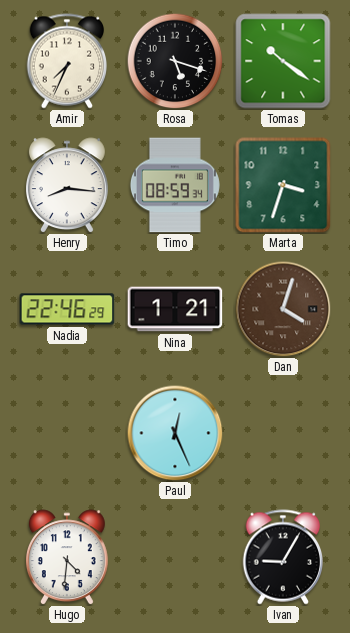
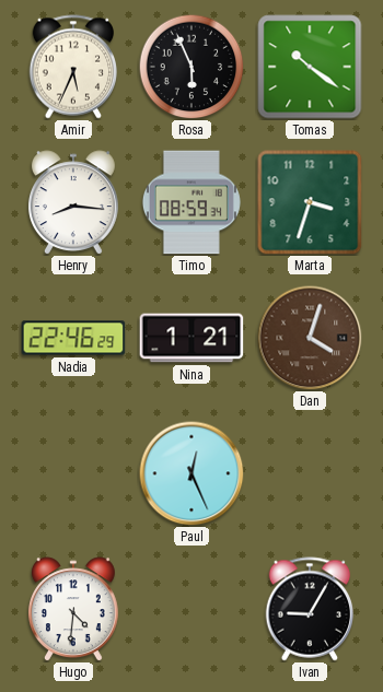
Amir: 7:34 -> 5:34
Rosa: 5:18 -> 5:56
